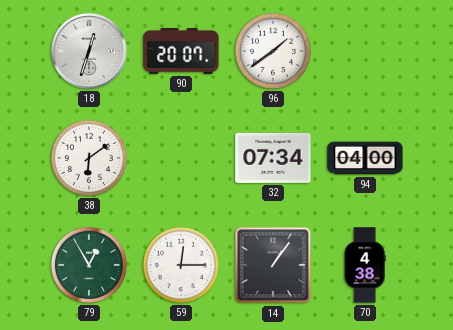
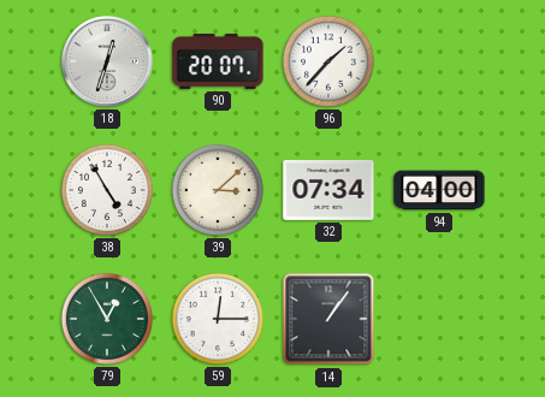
96: 1:39 -> 1:37
38: 6:09 -> 4:55
39: none -> 3:08
70: 4:38 -> none
